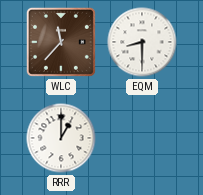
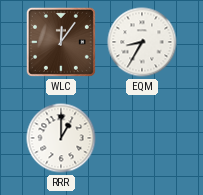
WLC: 11:37 -> 12:06
EQM: 8:30 -> 8:35
